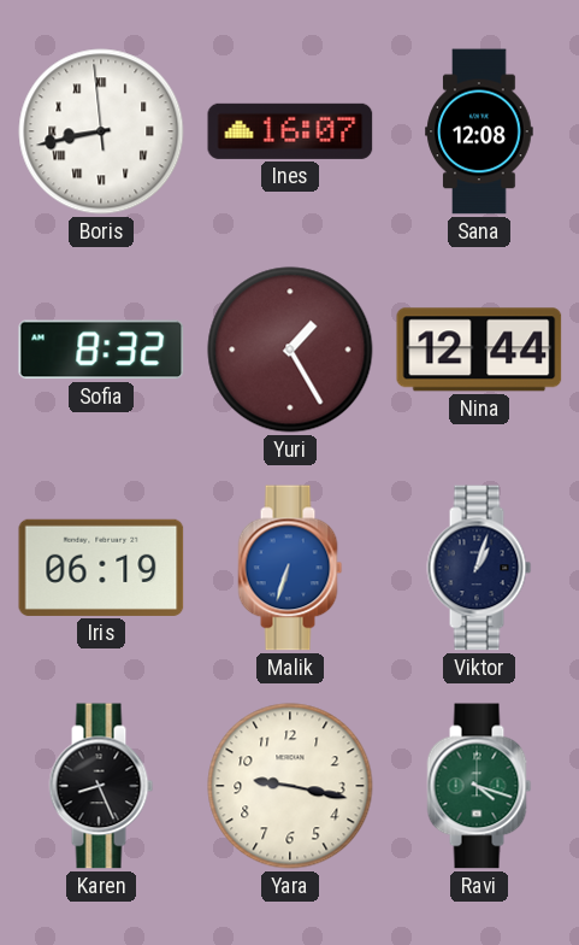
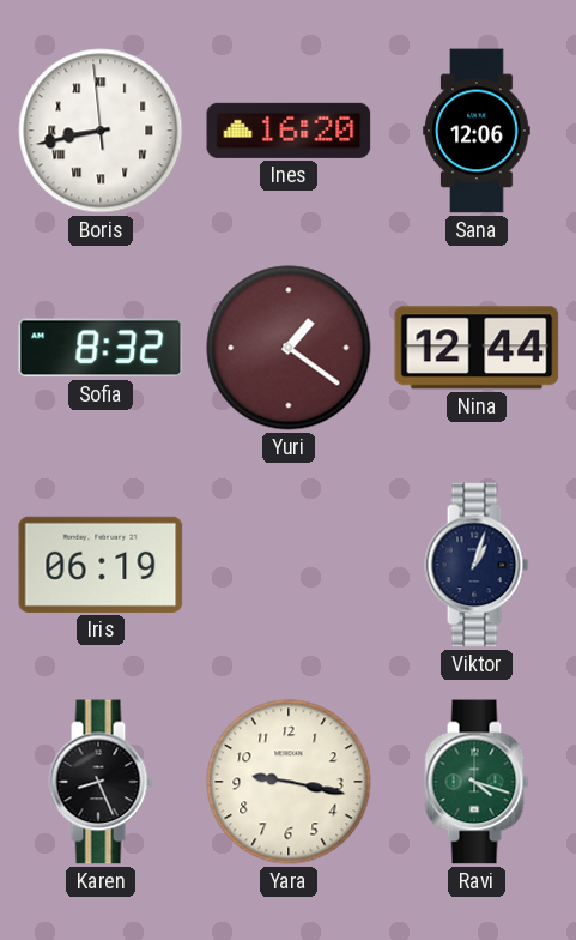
Ines: 16:07 -> 16:20
Sana: 12:08 -> 12:06
Yuri: 1:25 -> 1:21
Malik: 6:33 -> none
